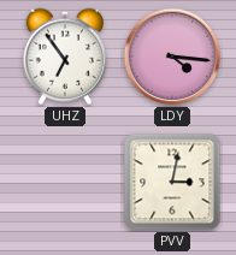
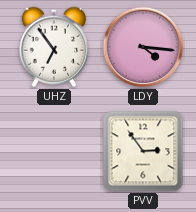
PVV: 3:02 -> 2:54
